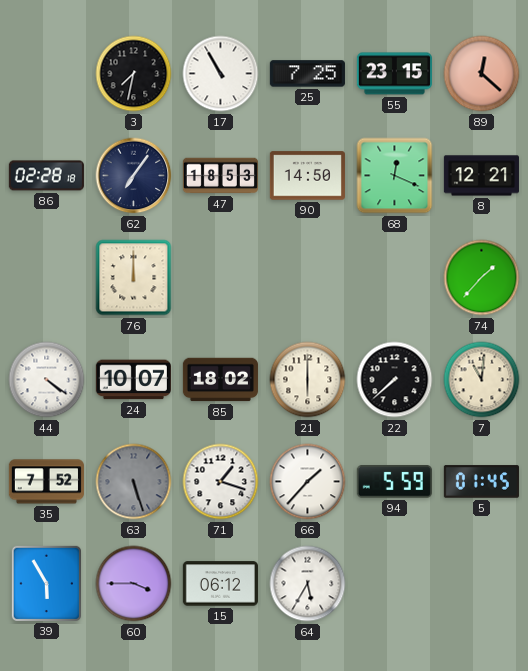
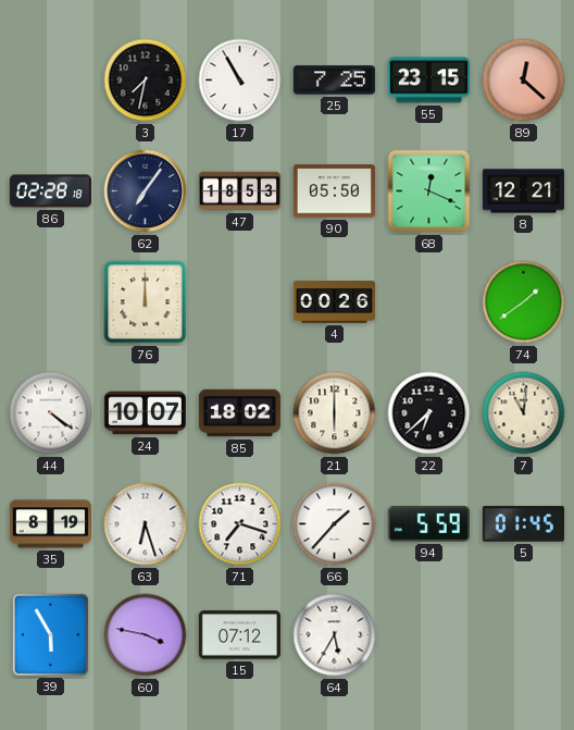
90: 14:50 -> 05:50
4: none -> 00:26
74: 1:37 -> 1:39
22: 7:38 -> 6:38
35: 7:52 -> 8:19
63: 5:27 -> 6:27
63 dial: grey -> white
71: 1:18 -> 7:18
60: 3:45 -> 3:47
15: 06:12 -> 07:12
